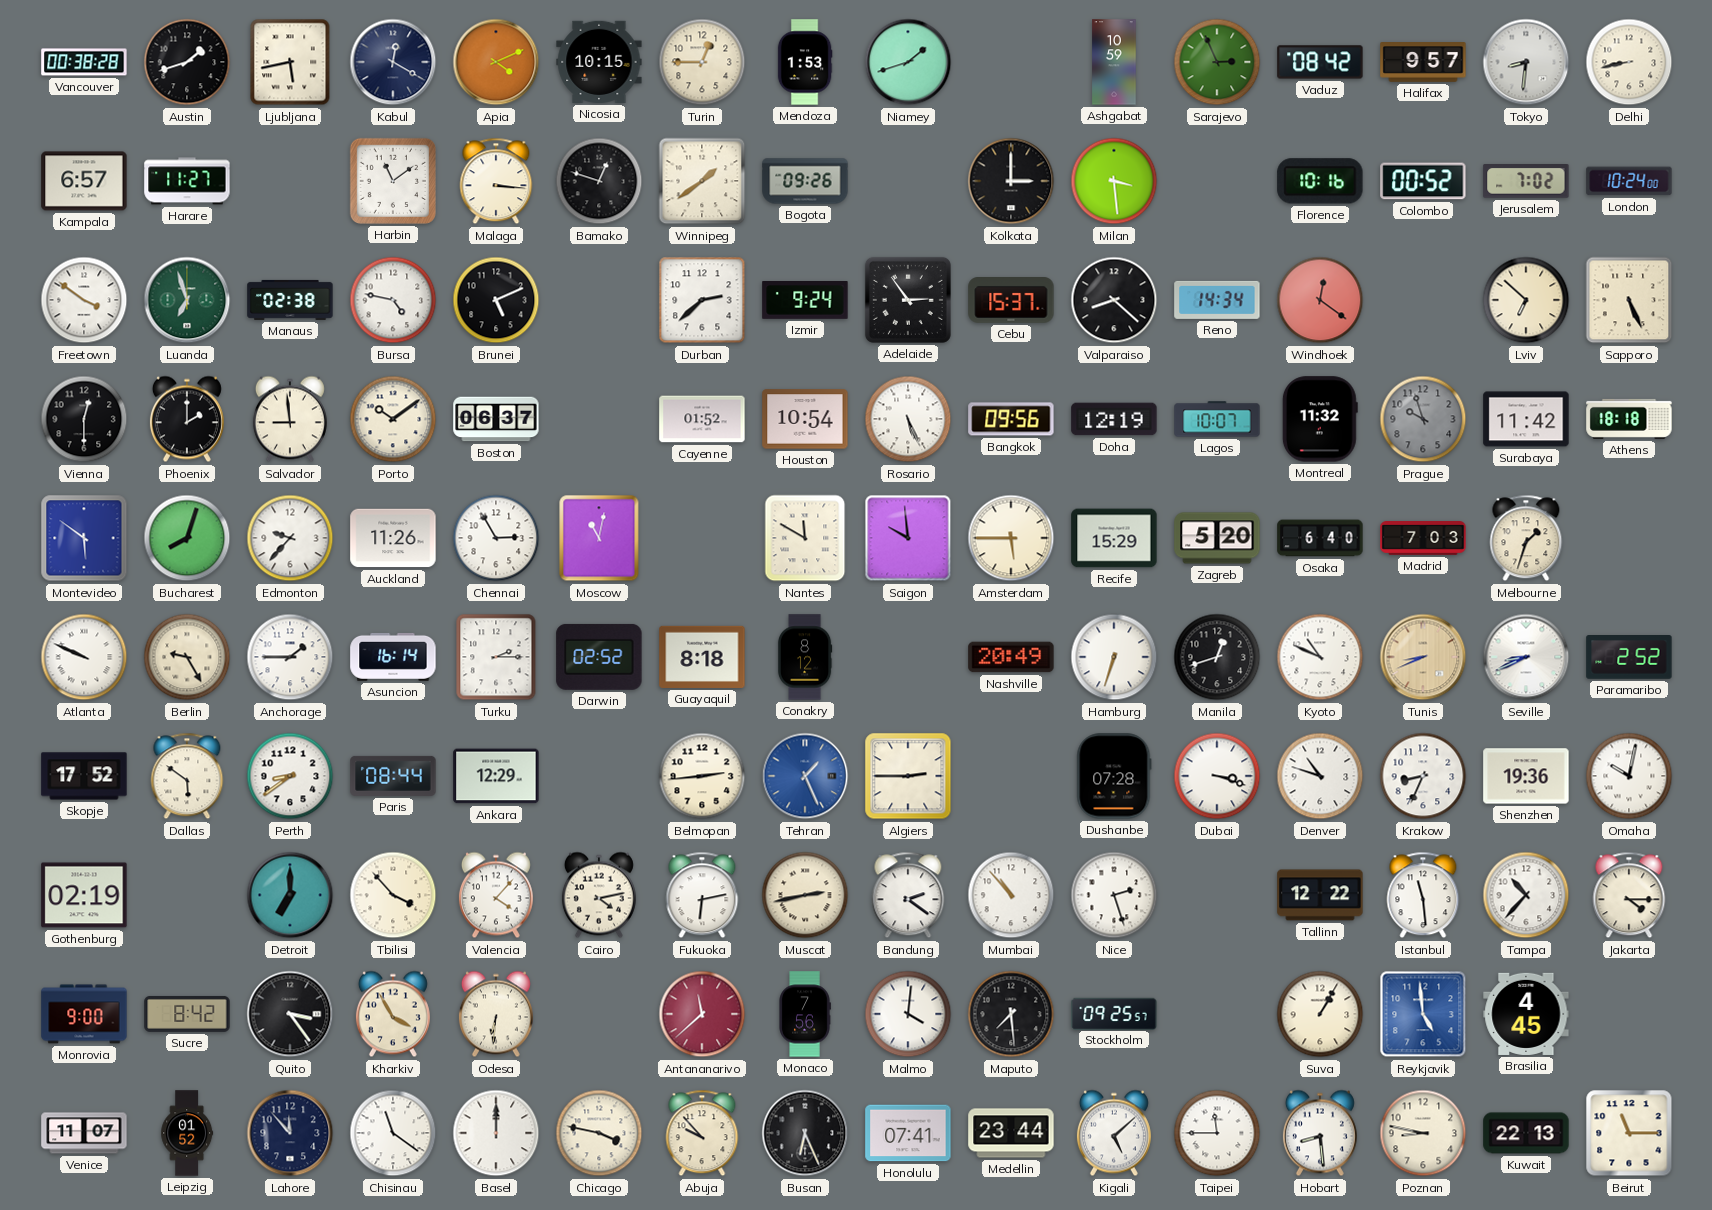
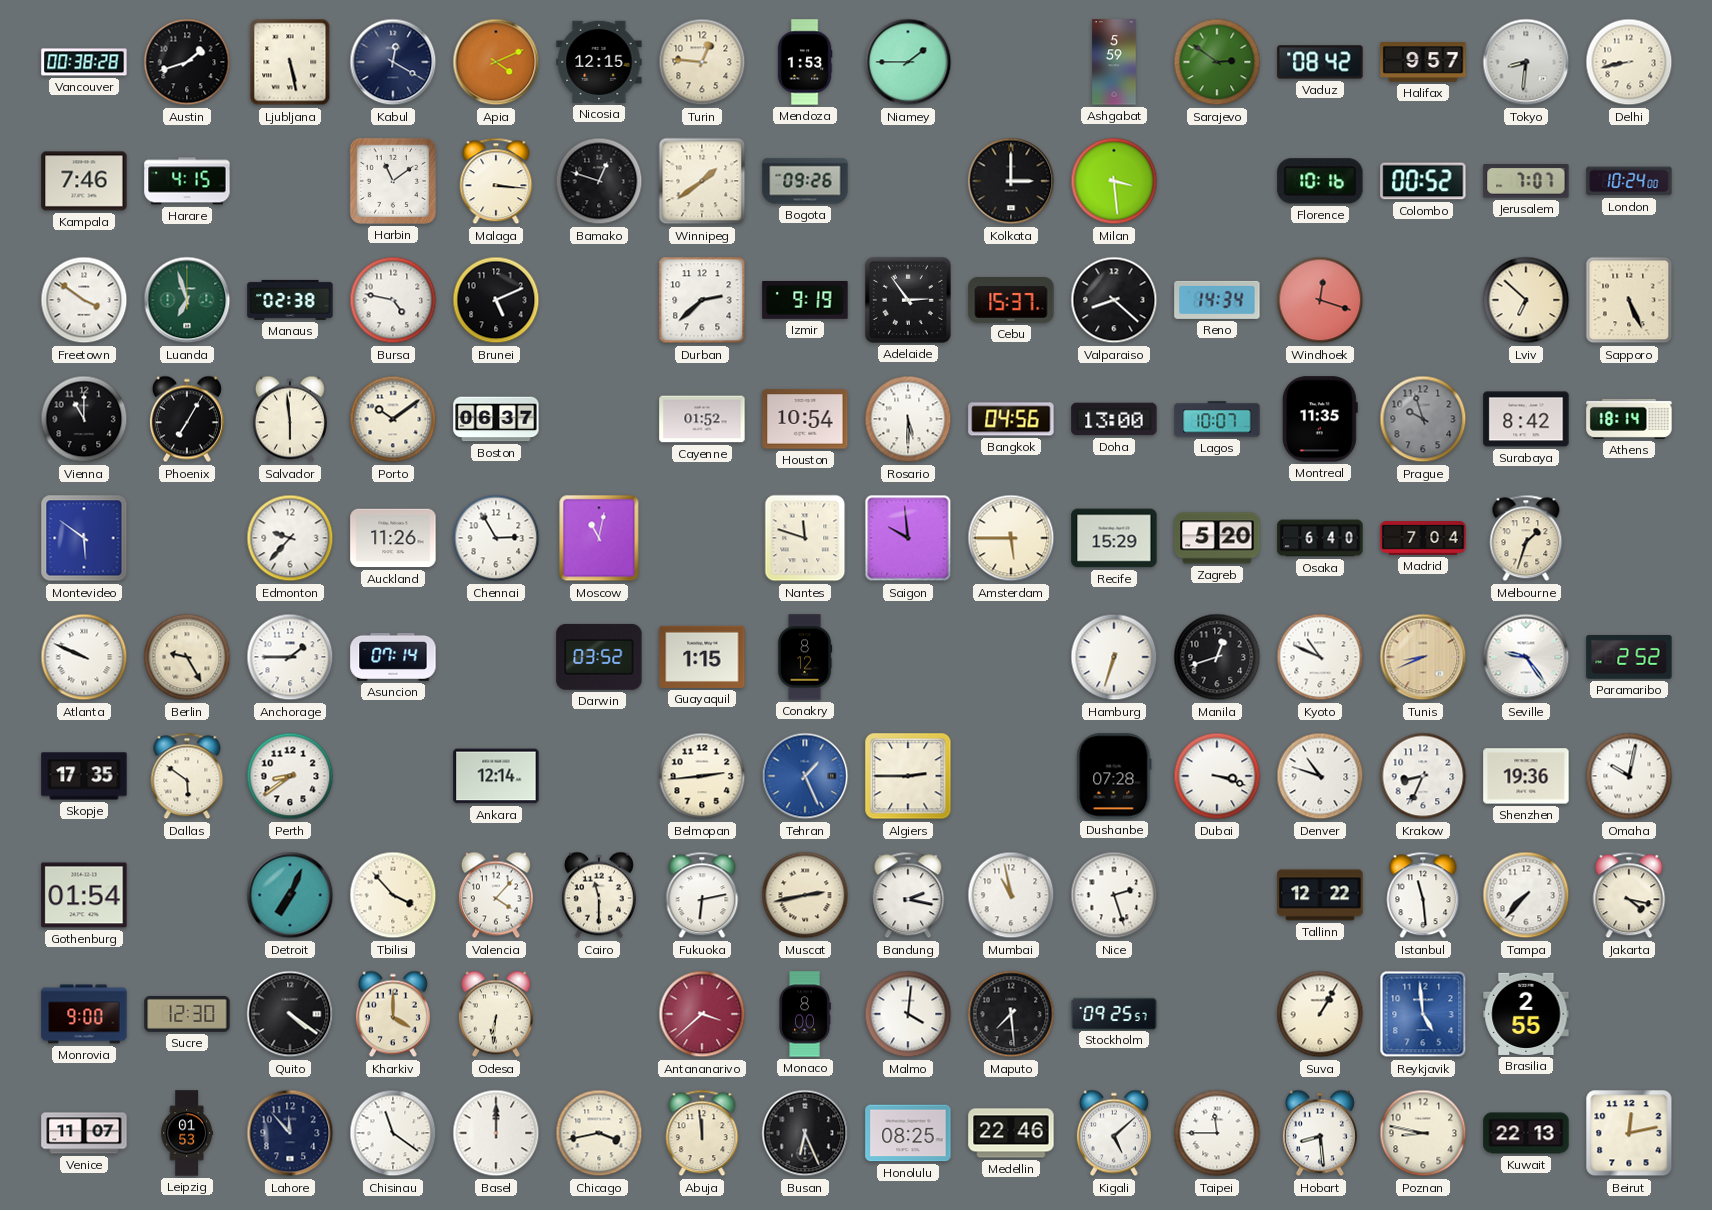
Ljubljana: 5:43 -> 5:28
Nicosia: 10:15 -> 12:15
Turin: 12:45 -> 12:46
Niamey: 1:42 -> 1:45
Ashgabat: 10:59 -> 5:59
Sarajevo: 2:56 -> 2:51
Kampala: 6:57 -> 7:46
Harare: 11:27 -> 4:15
Jerusalem: 7:02 -> 7:07
Izmir: 9:24 -> 9:19
Windhoek: 12:21 -> 12:18
Vienna: 12:30 -> 11:00
Phoenix: 2:00 -> 7:05
Salvador: 8:59 -> 5:59
Rosario: 5:26 -> 5:30
Bangkok: 09:56 -> 04:56
Doha: 12:19 -> 13:00
Montreal: 11:32 -> 11:35
Surabaya: 11:42 -> 8:42
Athens: 18:18 -> 18:14
Bucharest: 8:03 -> none
Nantes: 11:50 -> 11:48
Madrid: 7:03 -> 7:04
Asuncion: 16:14 -> 07:14
Turku: 2:15 -> none
Darwin: 02:52 -> 03:52
Guayaquil: 8:18 -> 1:15
Nashville: 20:49 -> none
Seville: 8:41 -> 9:24
Skopje: 17:52 -> 17:35
Paris: 08:44 -> none
Ankara: 12:29 -> 12:14
Gothenburg: 02:19 -> 01:54
Detroit: 7:00 -> 7:04
Cairo: 4:13 -> 11:30
Bandung: 2:21 -> 2:17
Mumbai: 10:53 -> 10:58
Tampa: 10:37 -> 7:37
Jakarta: 4:15 -> 4:17
Sucre: 8:42 -> 12:30
Quito: 3:24 -> 4:21
Kharkiv: 3:55 -> 4:00
Antananarivo: 11:38 -> 3:38
Monaco: 7:56 -> 8:00
Brasilia: 4:45 -> 2:55
Leipzig: 01:52 -> 01:53
Chicago: 3:47 -> 3:43
Abuja: 9:53 -> 11:59
Honolulu: 07:41 -> 08:25
Medellin: 23:44 -> 22:46
Beirut: 11:15 -> 12:13
